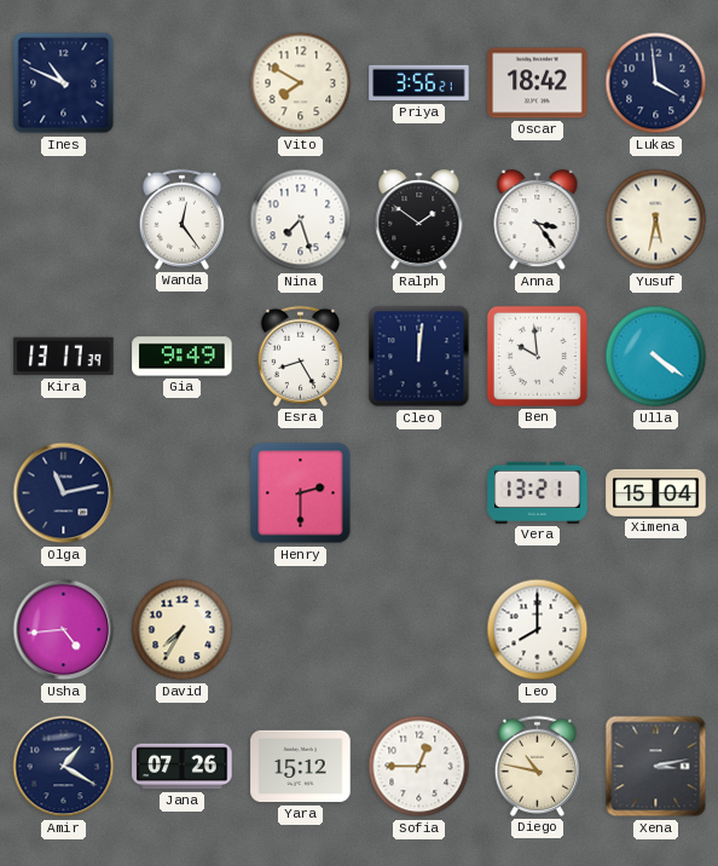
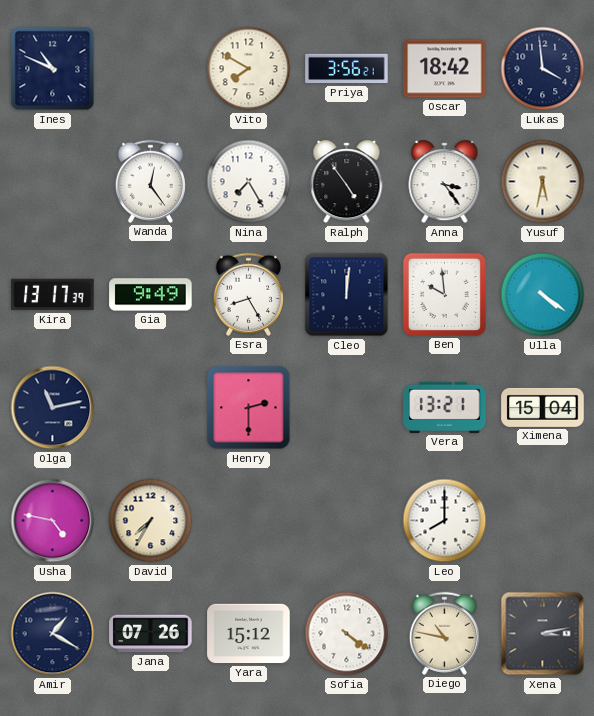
Nina: 7:27 -> 7:25
Ralph: 1:51 -> 4:54
Usha: 4:44 -> 4:47
Sofia: 12:45 -> 4:21
